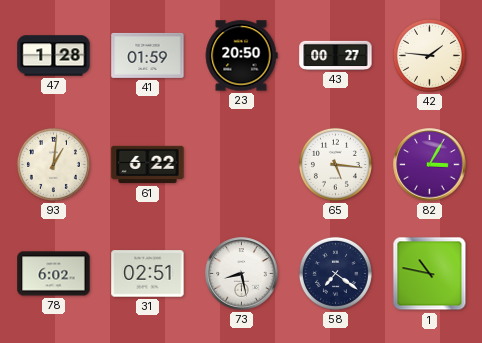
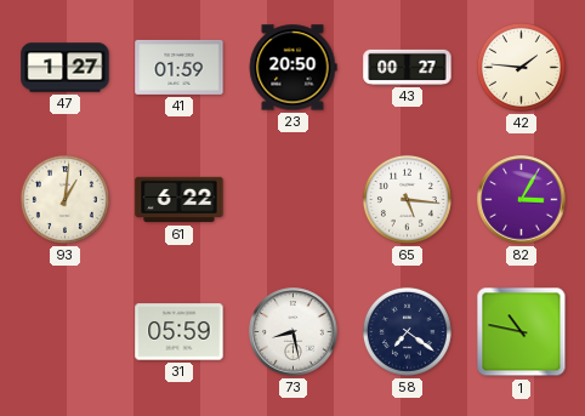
47: 1:28 -> 1:27
78: 6:02 -> none
31: 02:51 -> 05:59
